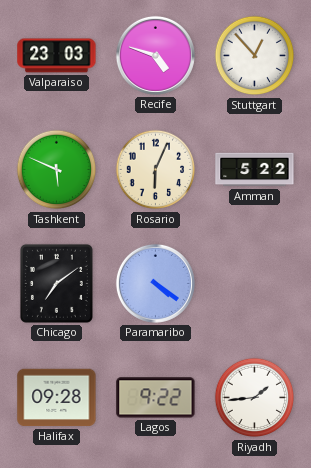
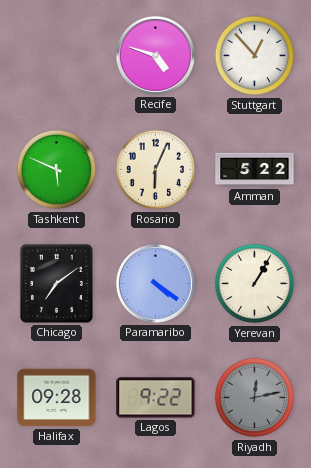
Valparaiso: 23:03 -> none
Yerevan: none -> 1:05
Riyadh: 1:44 -> 12:13
Riyadh dial: white -> grey
